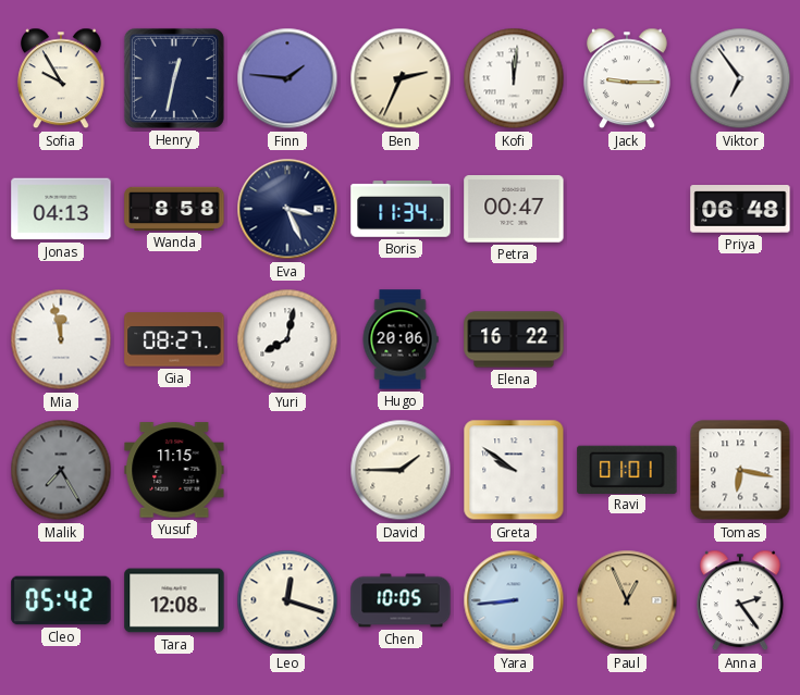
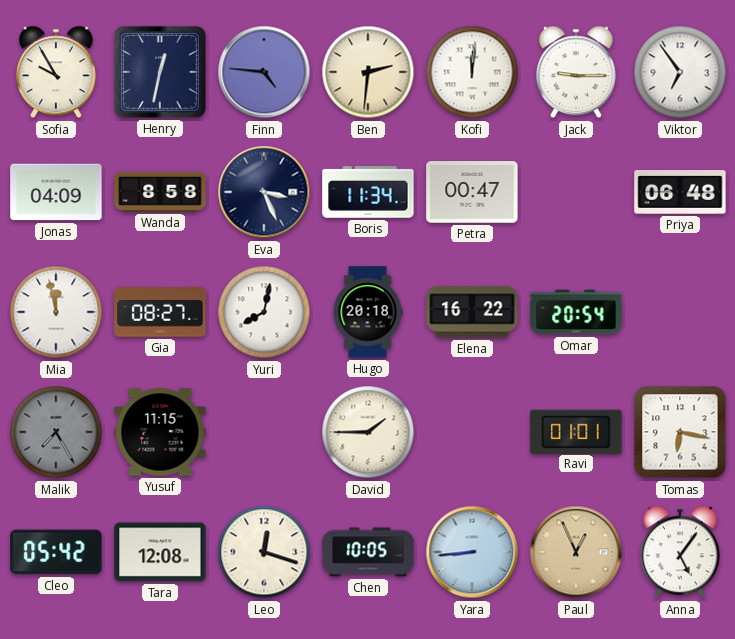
Finn: 1:46 -> 4:46
Ben: 2:34 -> 2:31
Jonas: 04:13 -> 04:09
Hugo: 20:06 -> 20:18
Omar: none -> 20:54
Greta: 9:51 -> none
Anna: 2:24 -> 5:06
